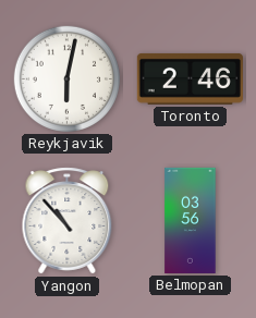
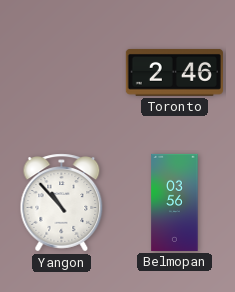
Reykjavik: 6:02 -> none
